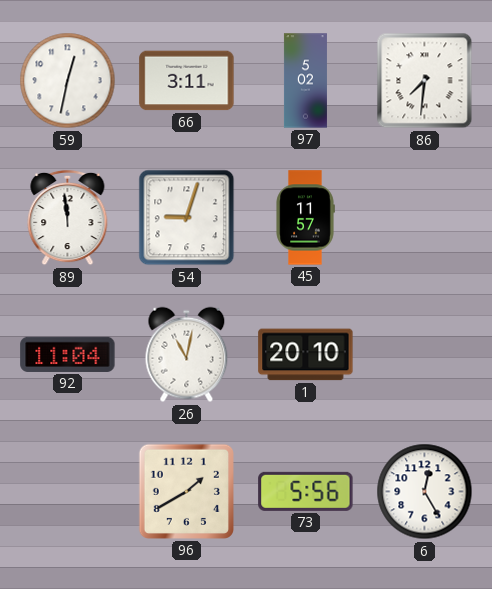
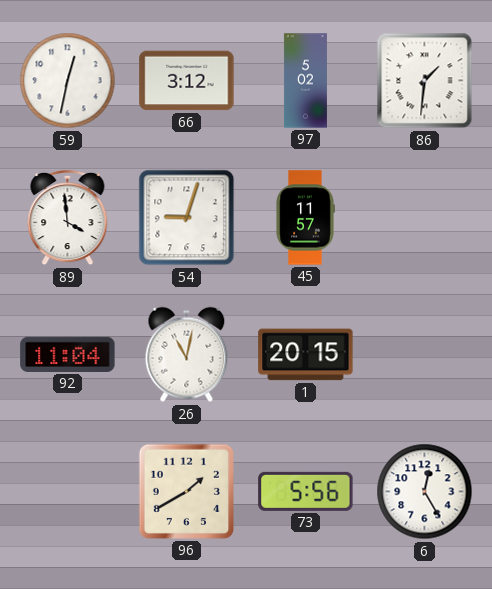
66: 3:11 -> 3:12
86: 7:31 -> 1:31
89: 11:59 -> 3:59
1: 20:10 -> 20:15
